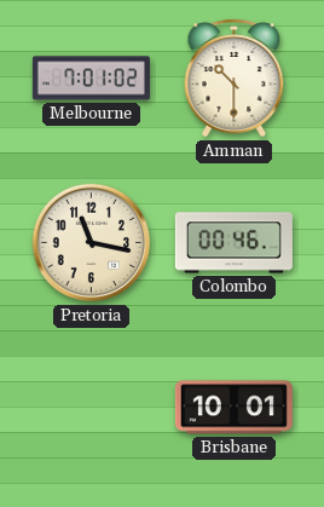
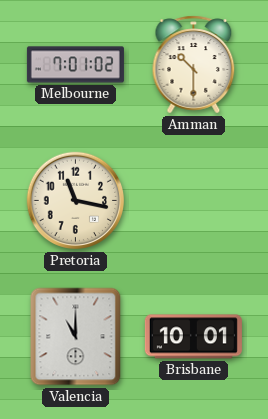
Colombo: 00:46 -> none
Valencia: none -> 11:00
